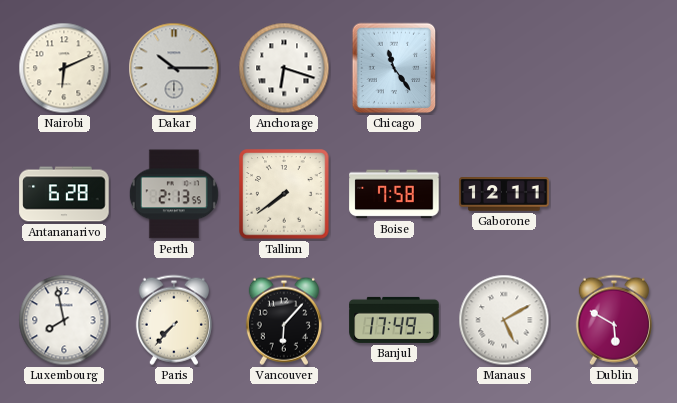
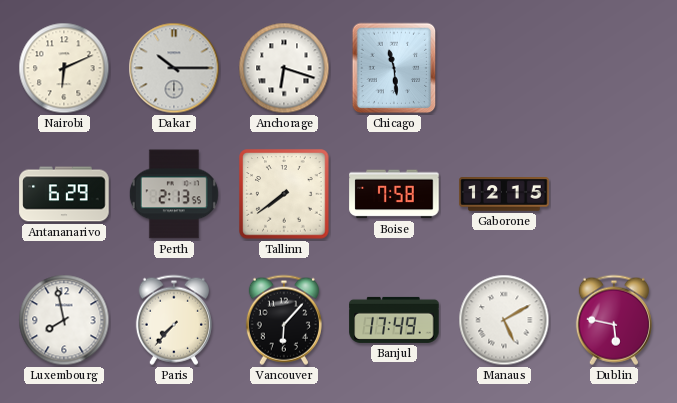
Chicago: 11:24 -> 11:29
Antananarivo: 6:28 -> 6:29
Gaborone: 12:11 -> 12:15
Dublin: 5:50 -> 5:47
